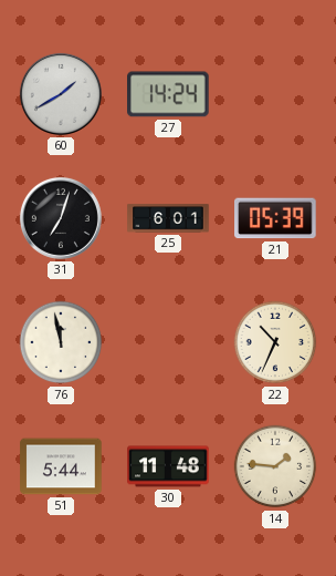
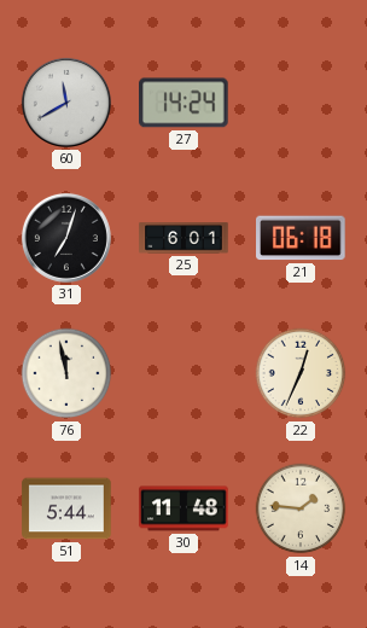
60: 1:40 -> 11:40
21: 05:39 -> 06:18
22: 10:34 -> 12:34
